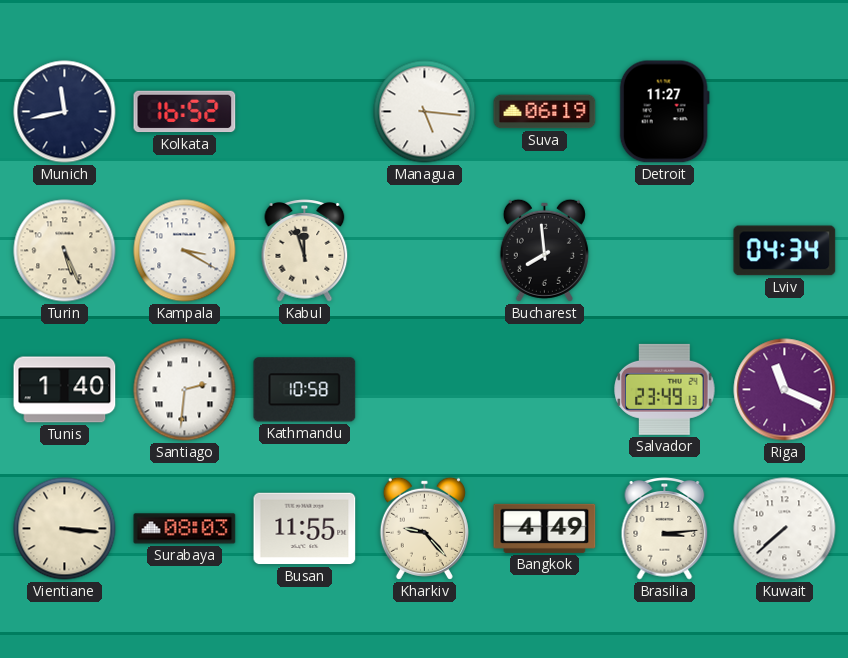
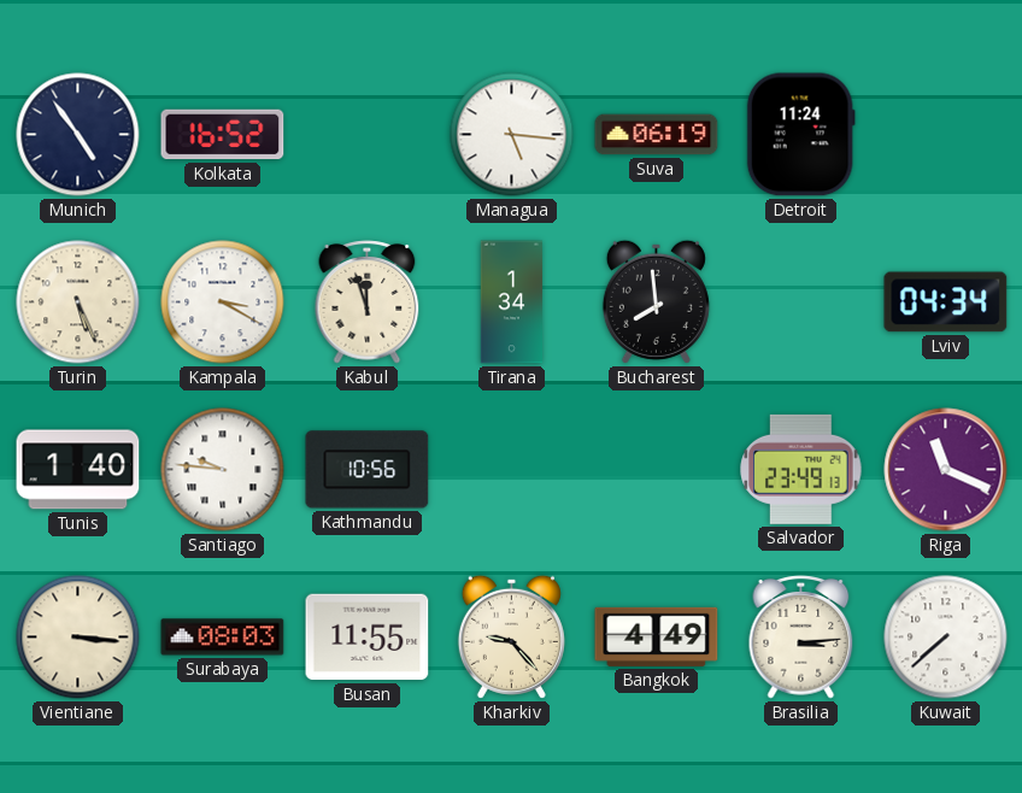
Munich: 11:43 -> 4:54
Detroit: 11:27 -> 11:24
Tirana: none -> 1:34
Santiago: 2:31 -> 9:46
Kathmandu: 10:58 -> 10:56
